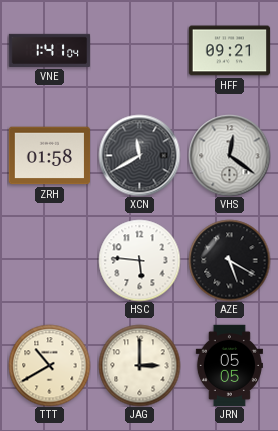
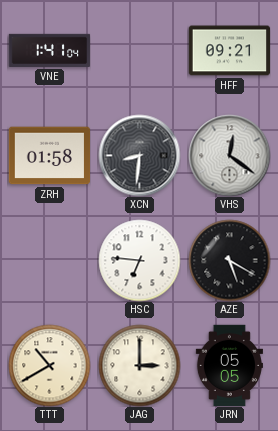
XCN: 11:40 -> 8:31
HSC: 5:46 -> 6:46
